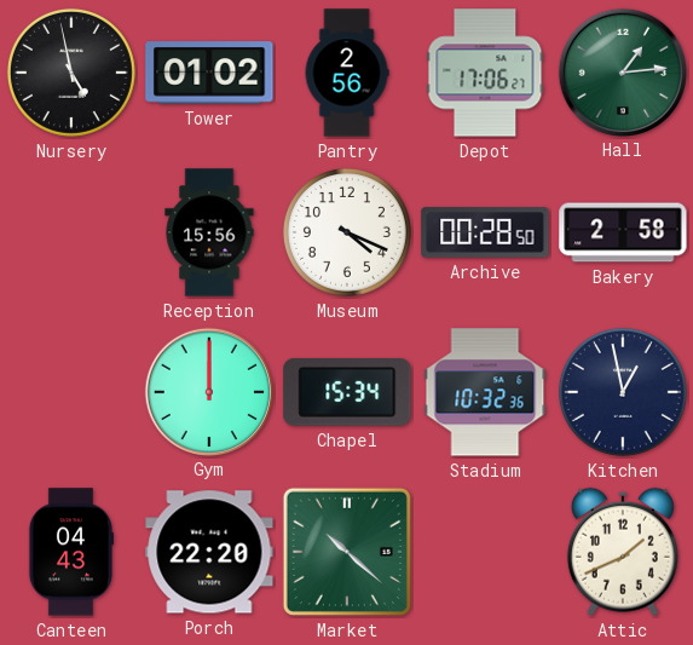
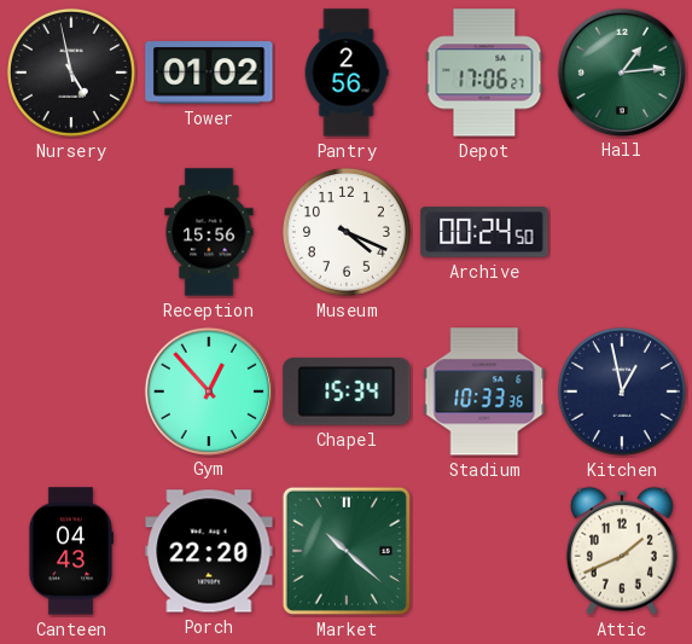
Archive: 00:28 -> 00:24
Bakery: 2:58 -> none
Gym: 12:00 -> 12:53
Stadium: 10:32 -> 10:33
